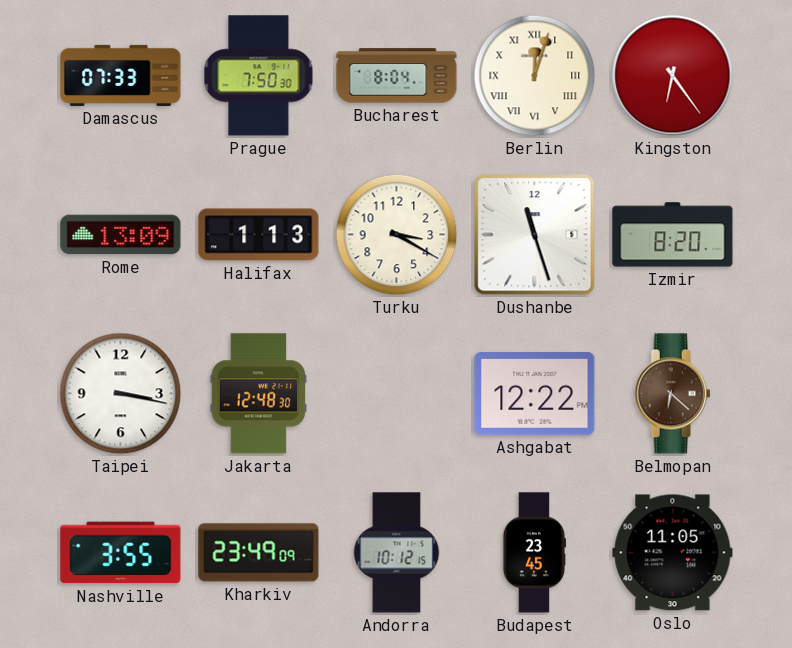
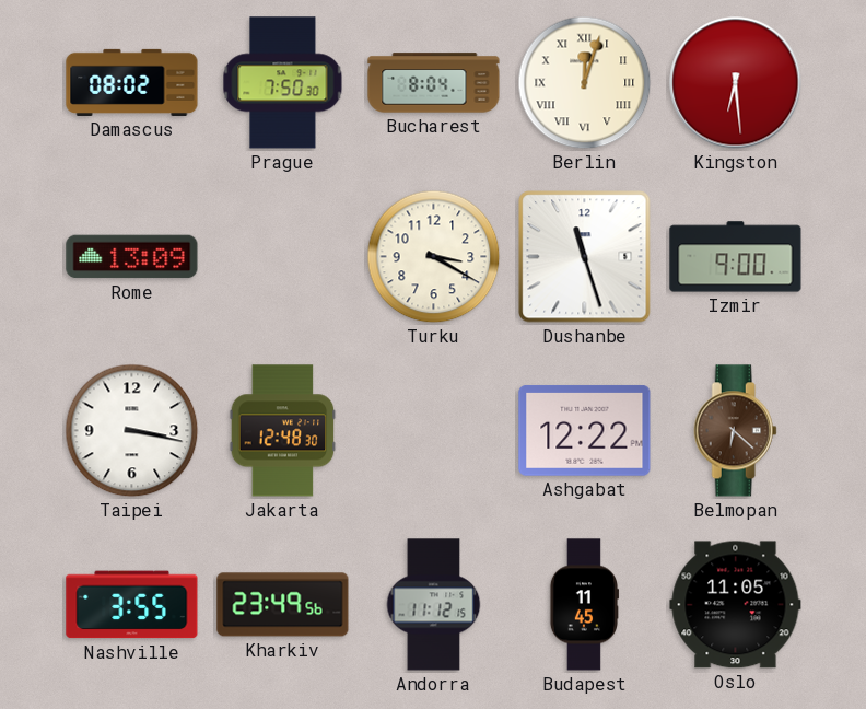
Damascus: 07:33 -> 08:02
Kingston: 6:24 -> 6:29
Halifax: 1:13 -> none
Izmir: 8:20 -> 9:00
Kharkiv: 23:49:09 -> 23:49:56
Andorra: 10:12 -> 11:12
Budapest: 23:45 -> 11:45
